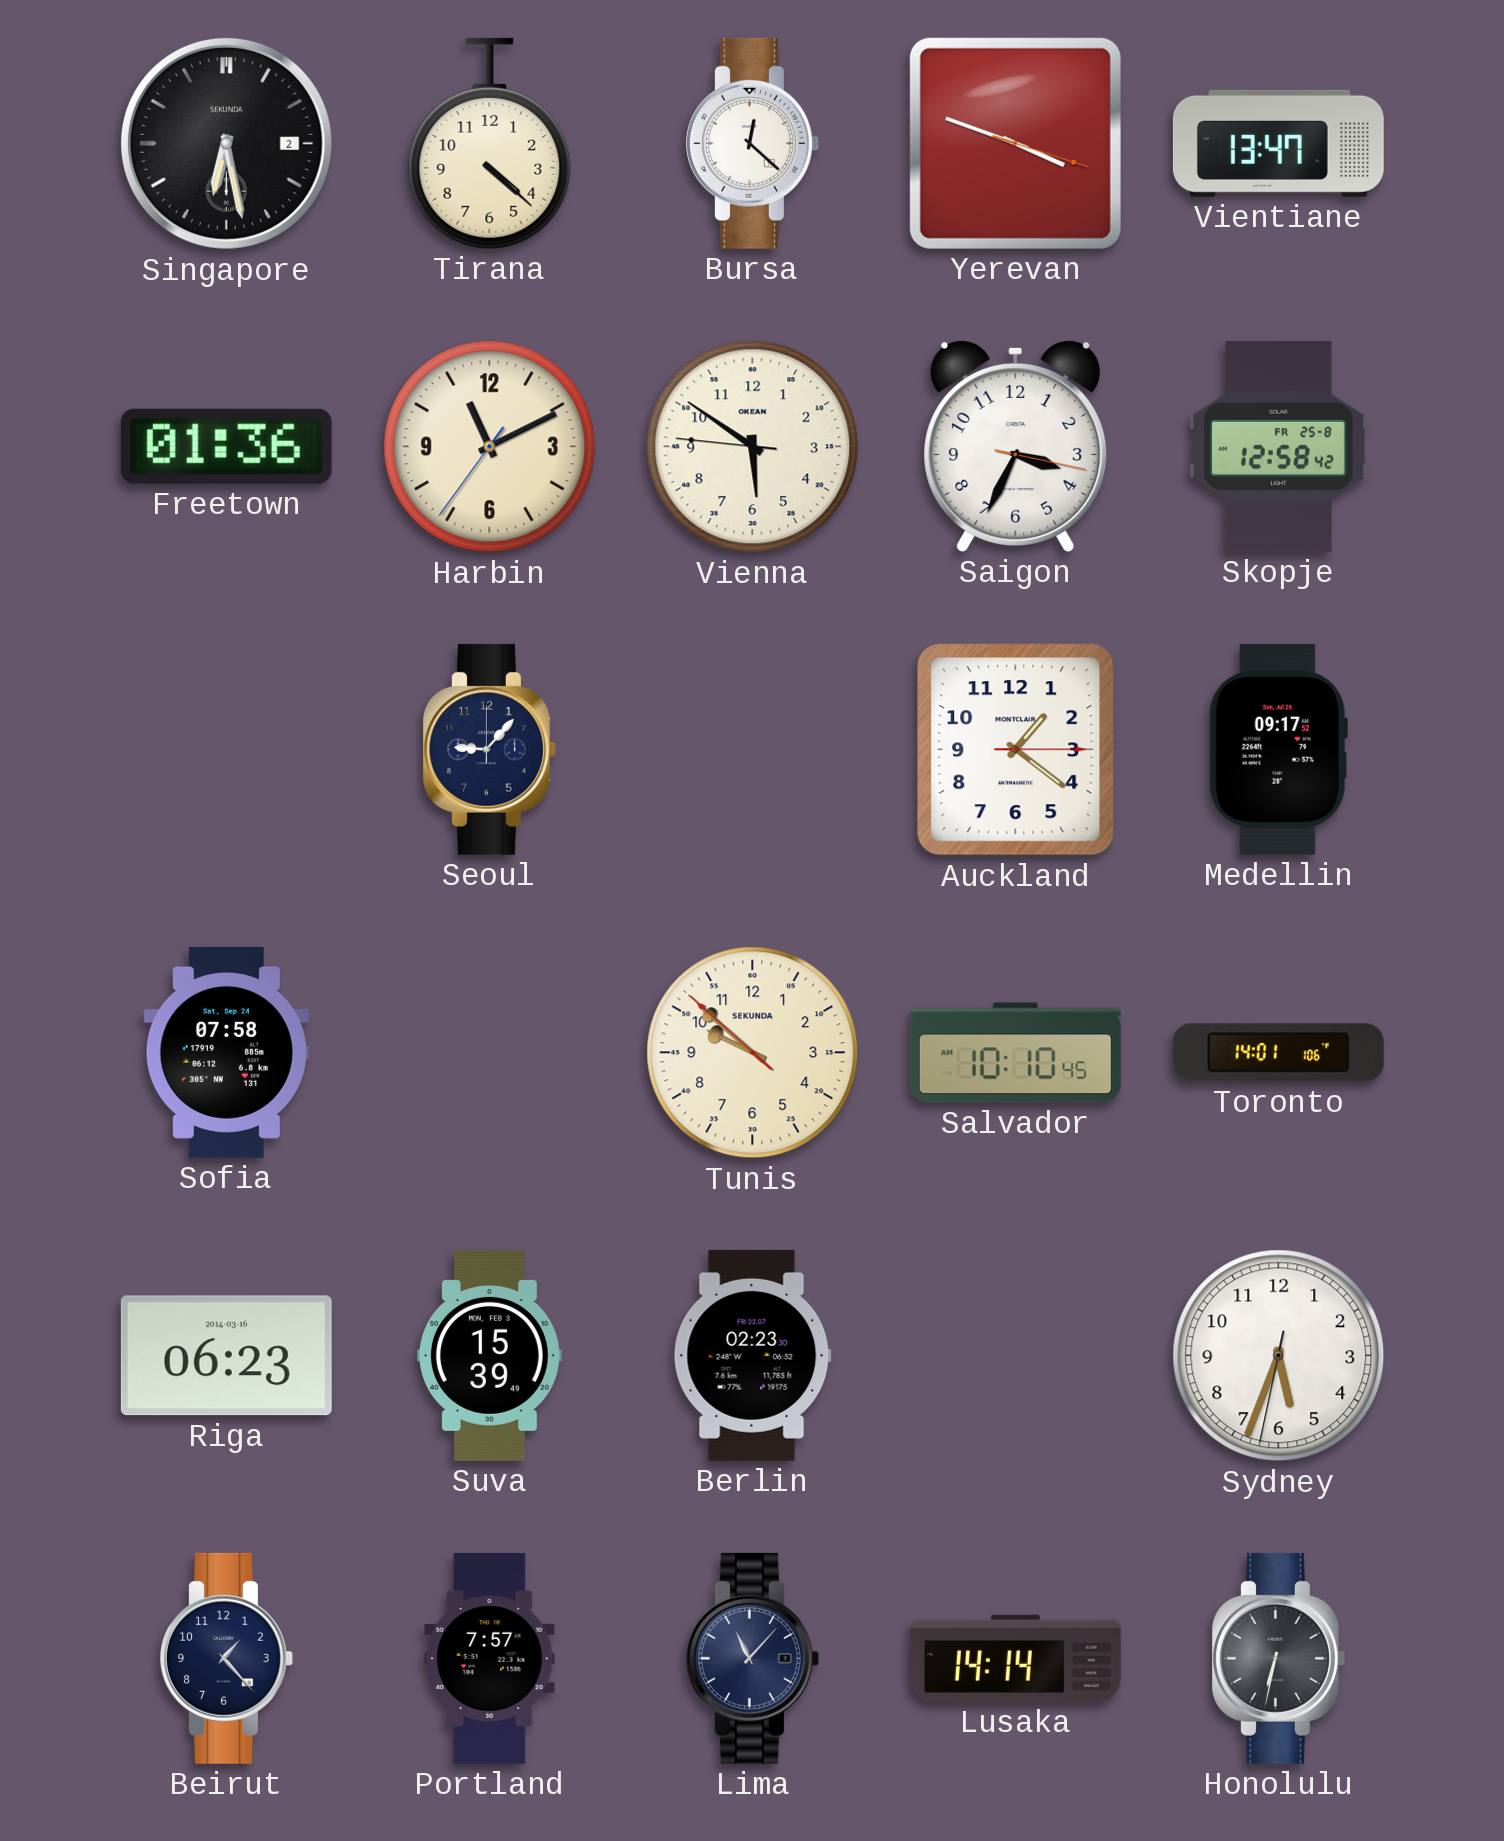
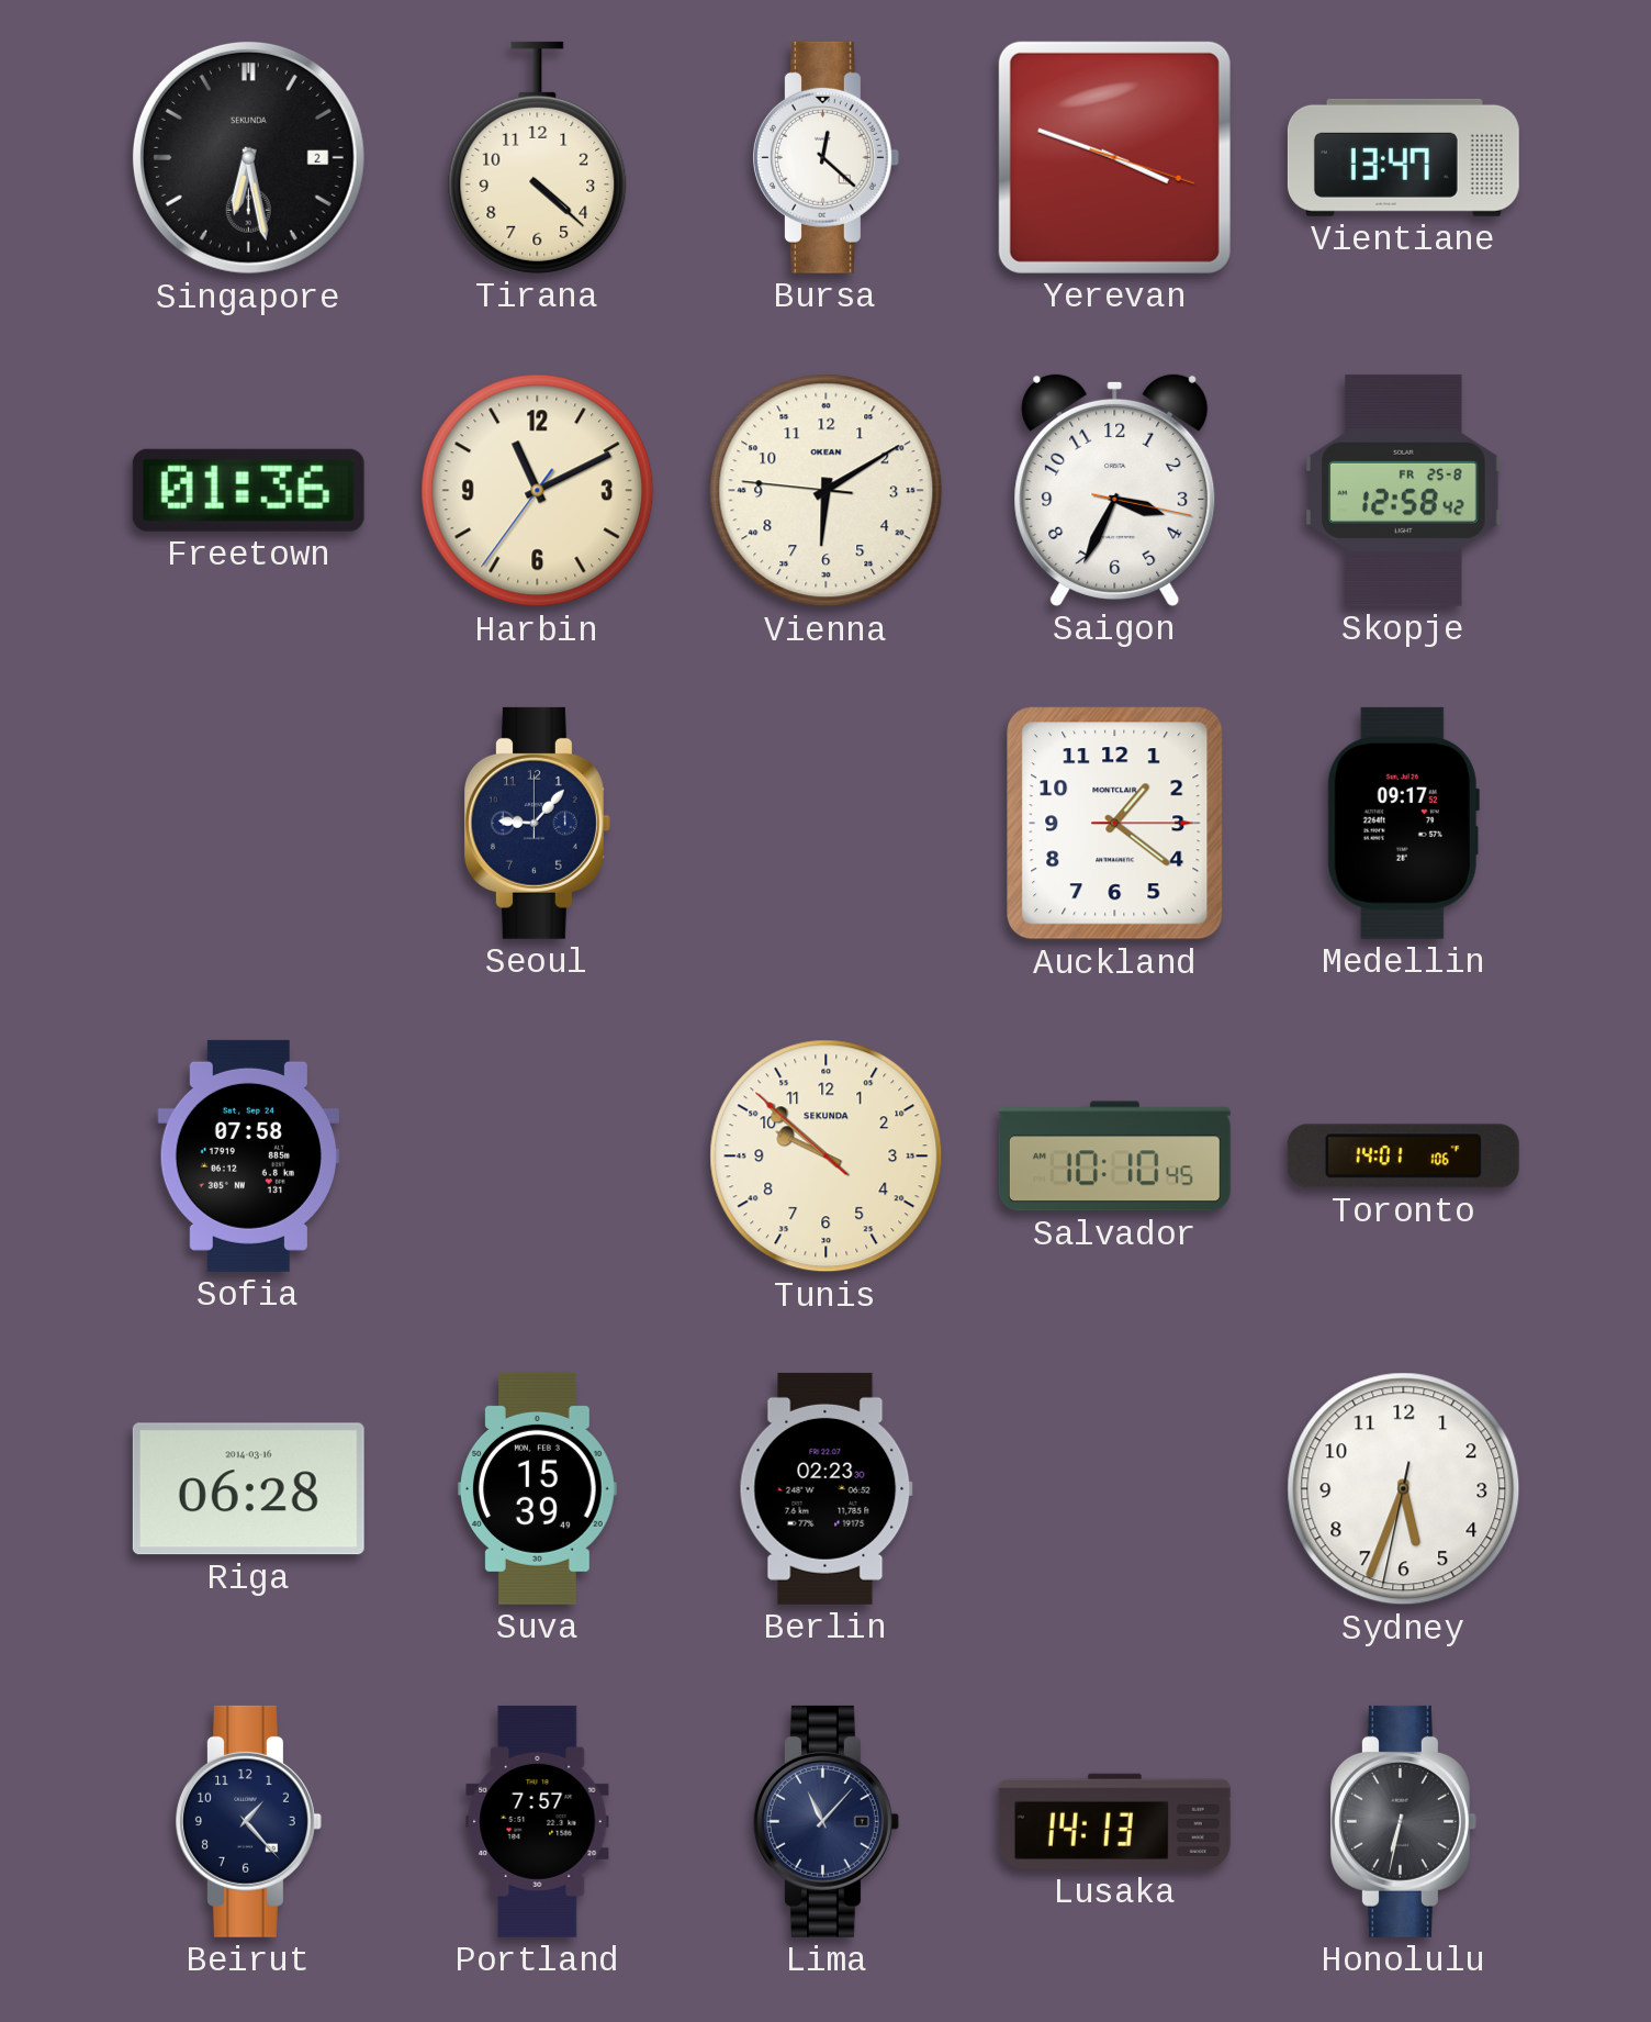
Vienna: 5:50 -> 6:09
Riga: 06:23 -> 06:28
Lusaka: 14:14 -> 14:13
